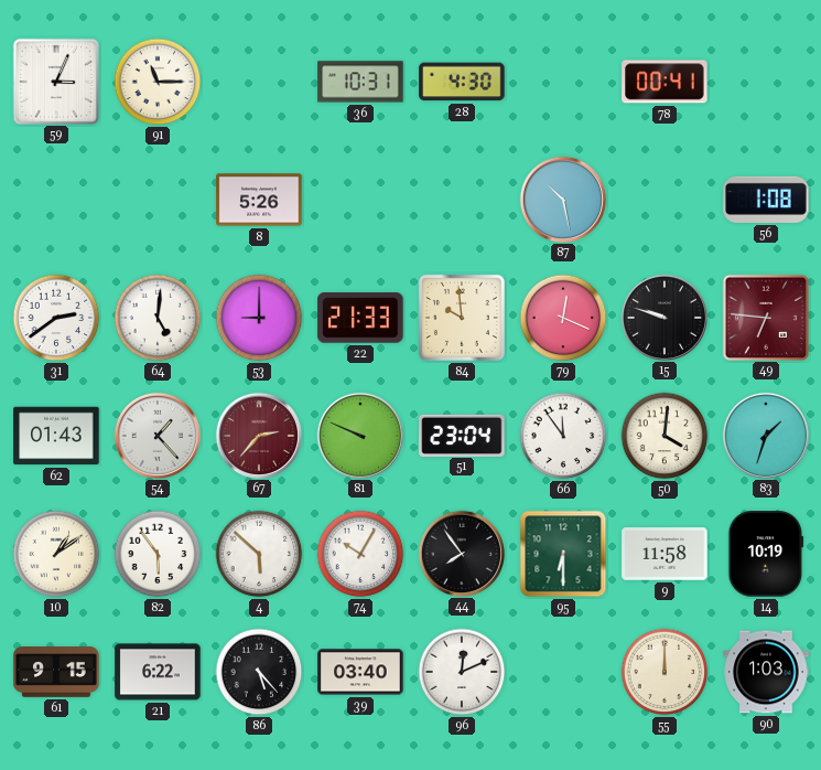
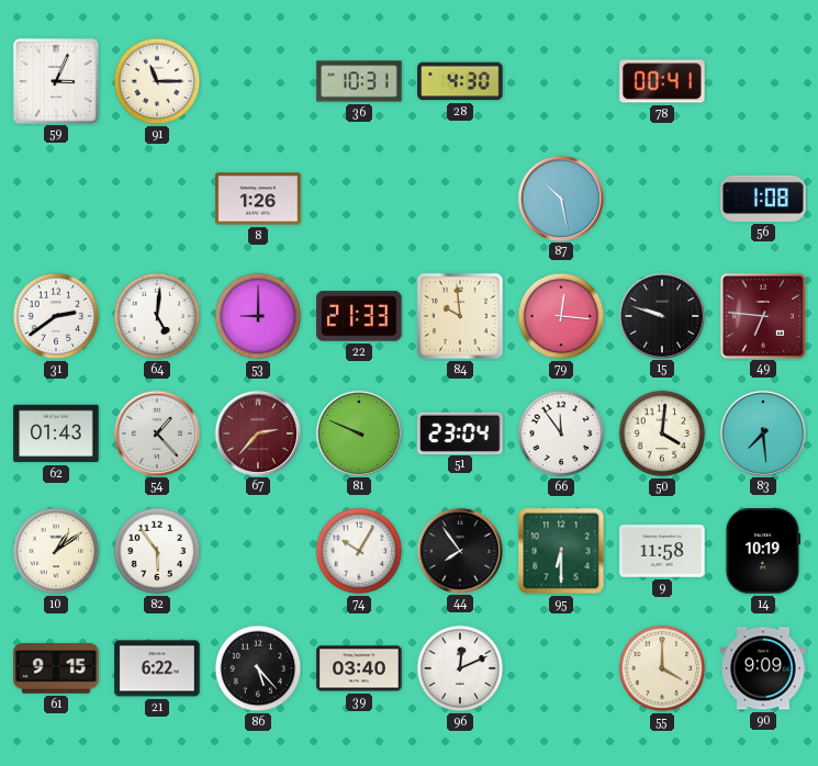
8: 5:26 -> 1:26
79: 12:19 -> 12:16
83: 1:33 -> 7:29
4: 5:52 -> none
55: 12:00 -> 4:00
90: 1:03 -> 9:09
